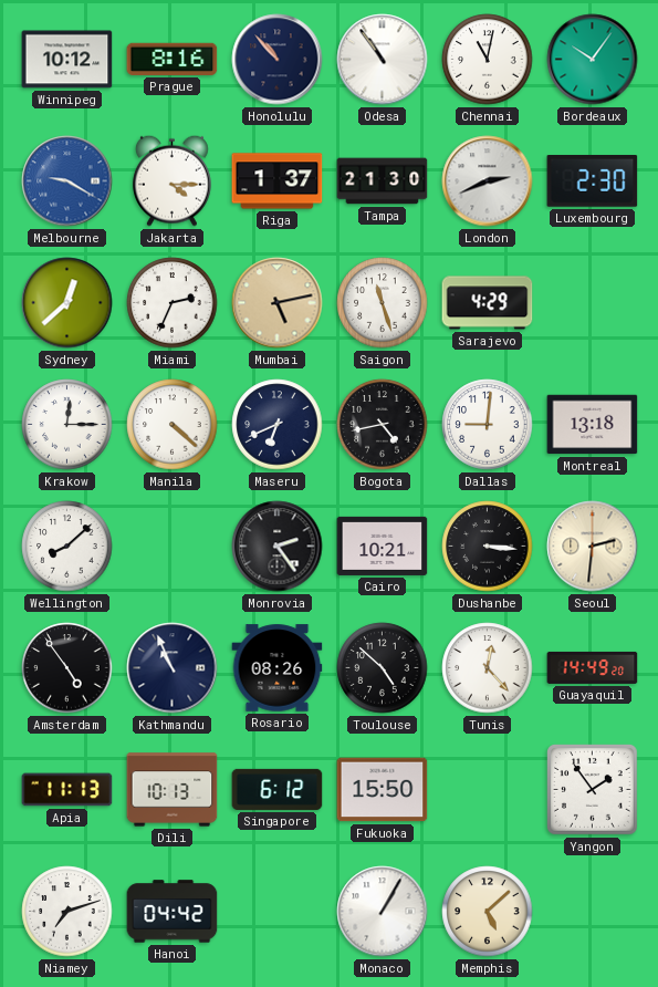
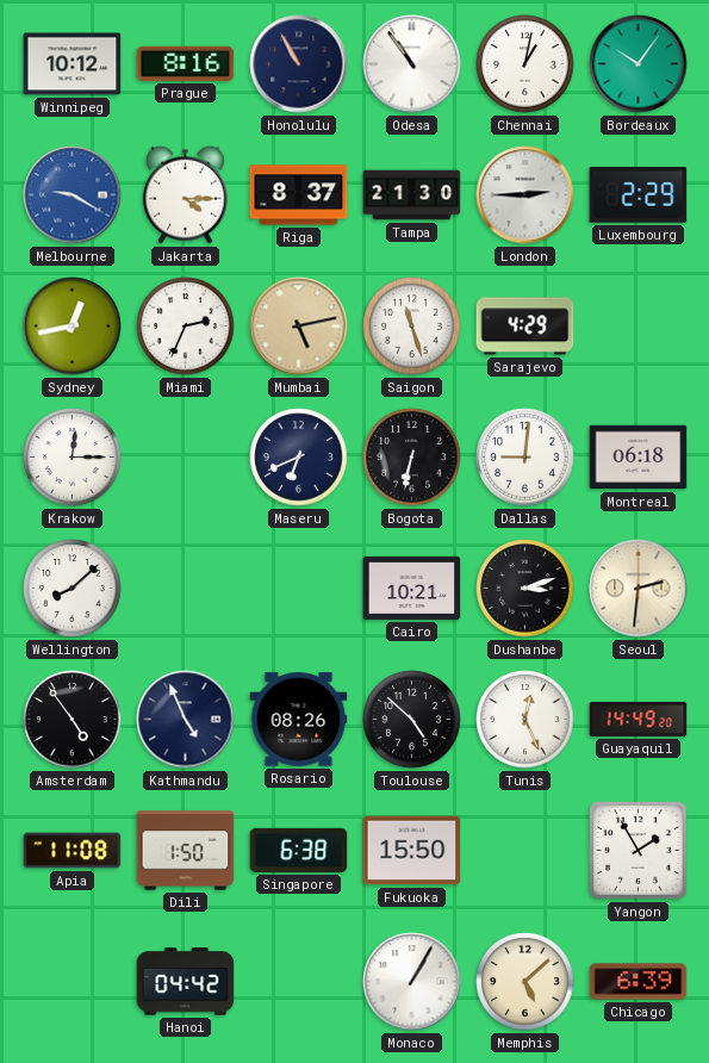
Honolulu: 10:53 -> 10:55
Chennai: 11:02 -> 1:02
Riga: 1:37 -> 8:37
London: 2:41 -> 2:45
Luxembourg: 2:30 -> 2:29
Sydney: 12:38 -> 12:43
Manila: 4:22 -> none
Bogota: 4:43 -> 6:32
Montreal: 13:18 -> 06:18
Monrovia: 2:24 -> none
Dushanbe: 3:16 -> 3:12
Kathmandu: 10:56 -> 4:56
Tunis: 12:23 -> 12:26
Apia: 11:13 -> 11:08
Dili: 10:13 -> 1:50
Singapore: 6:12 -> 6:38
Yangon: 1:54 -> 1:55
Niamey: 7:12 -> none
Chicago: none -> 6:39
